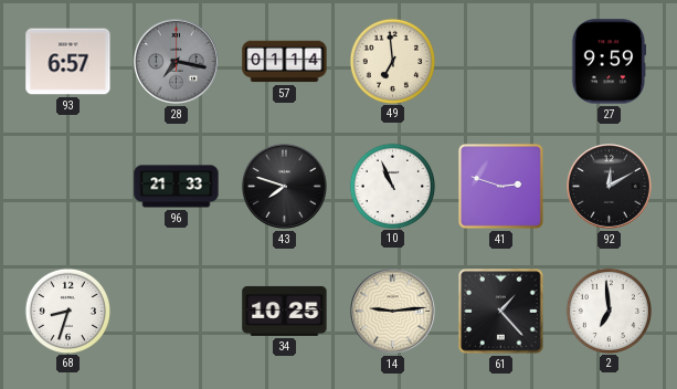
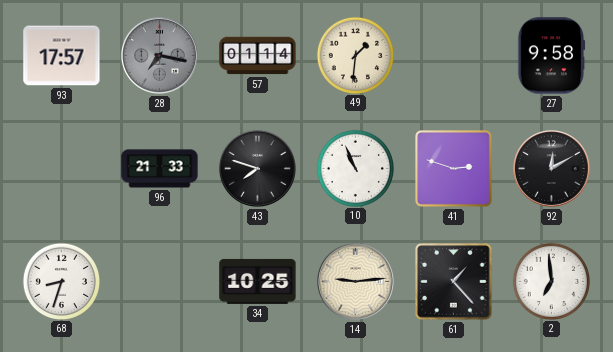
93: 6:57 -> 17:57
49: 6:59 -> 1:31
27: 9:59 -> 9:58
